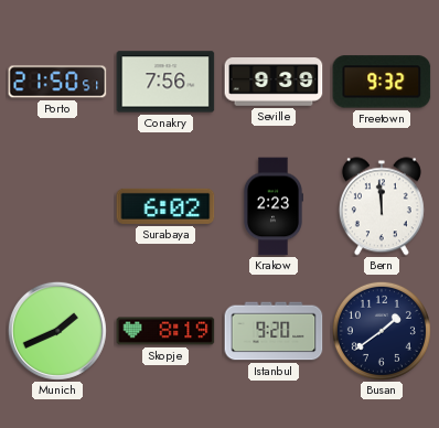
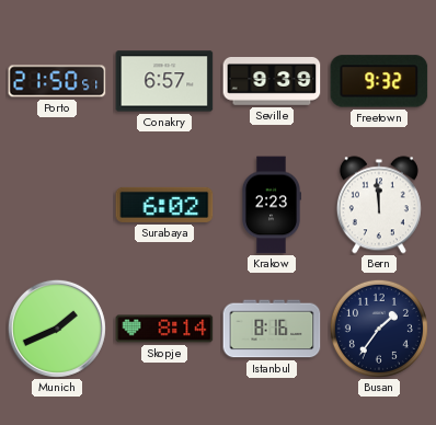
Conakry: 7:56 -> 6:57
Skopje: 8:19 -> 8:14
Istanbul: 9:20 -> 8:16
Busan: 1:39 -> 1:36
